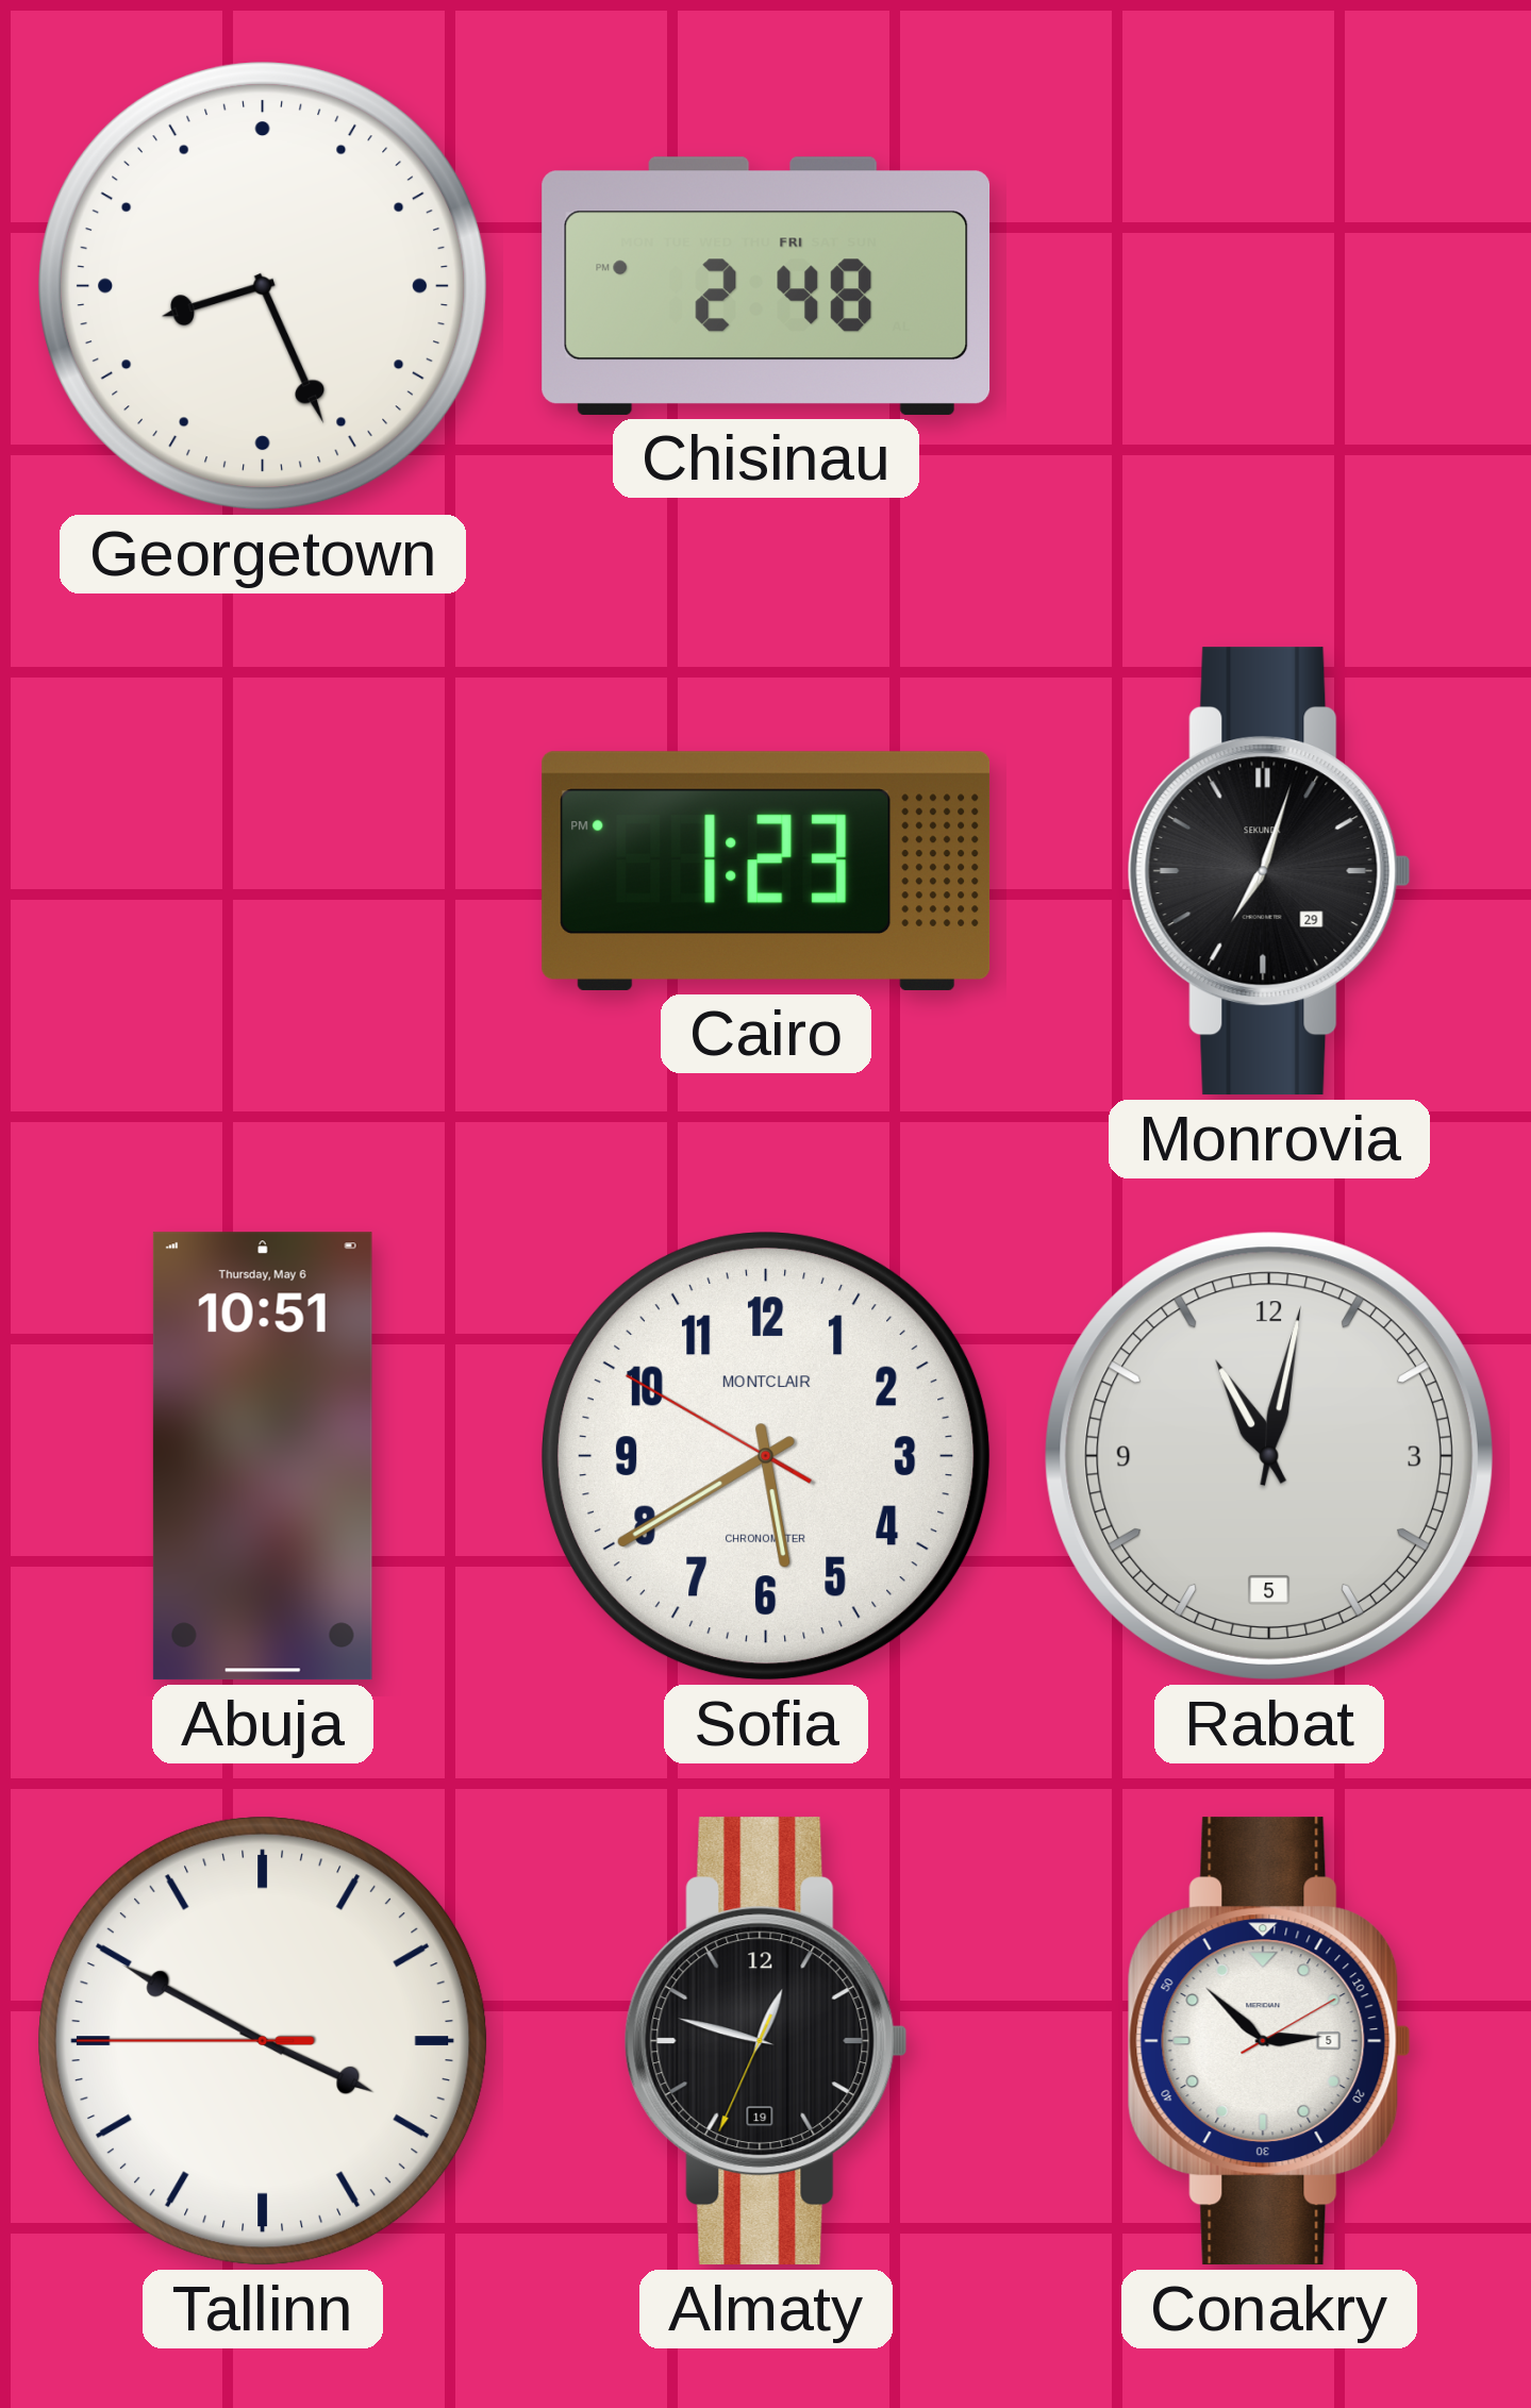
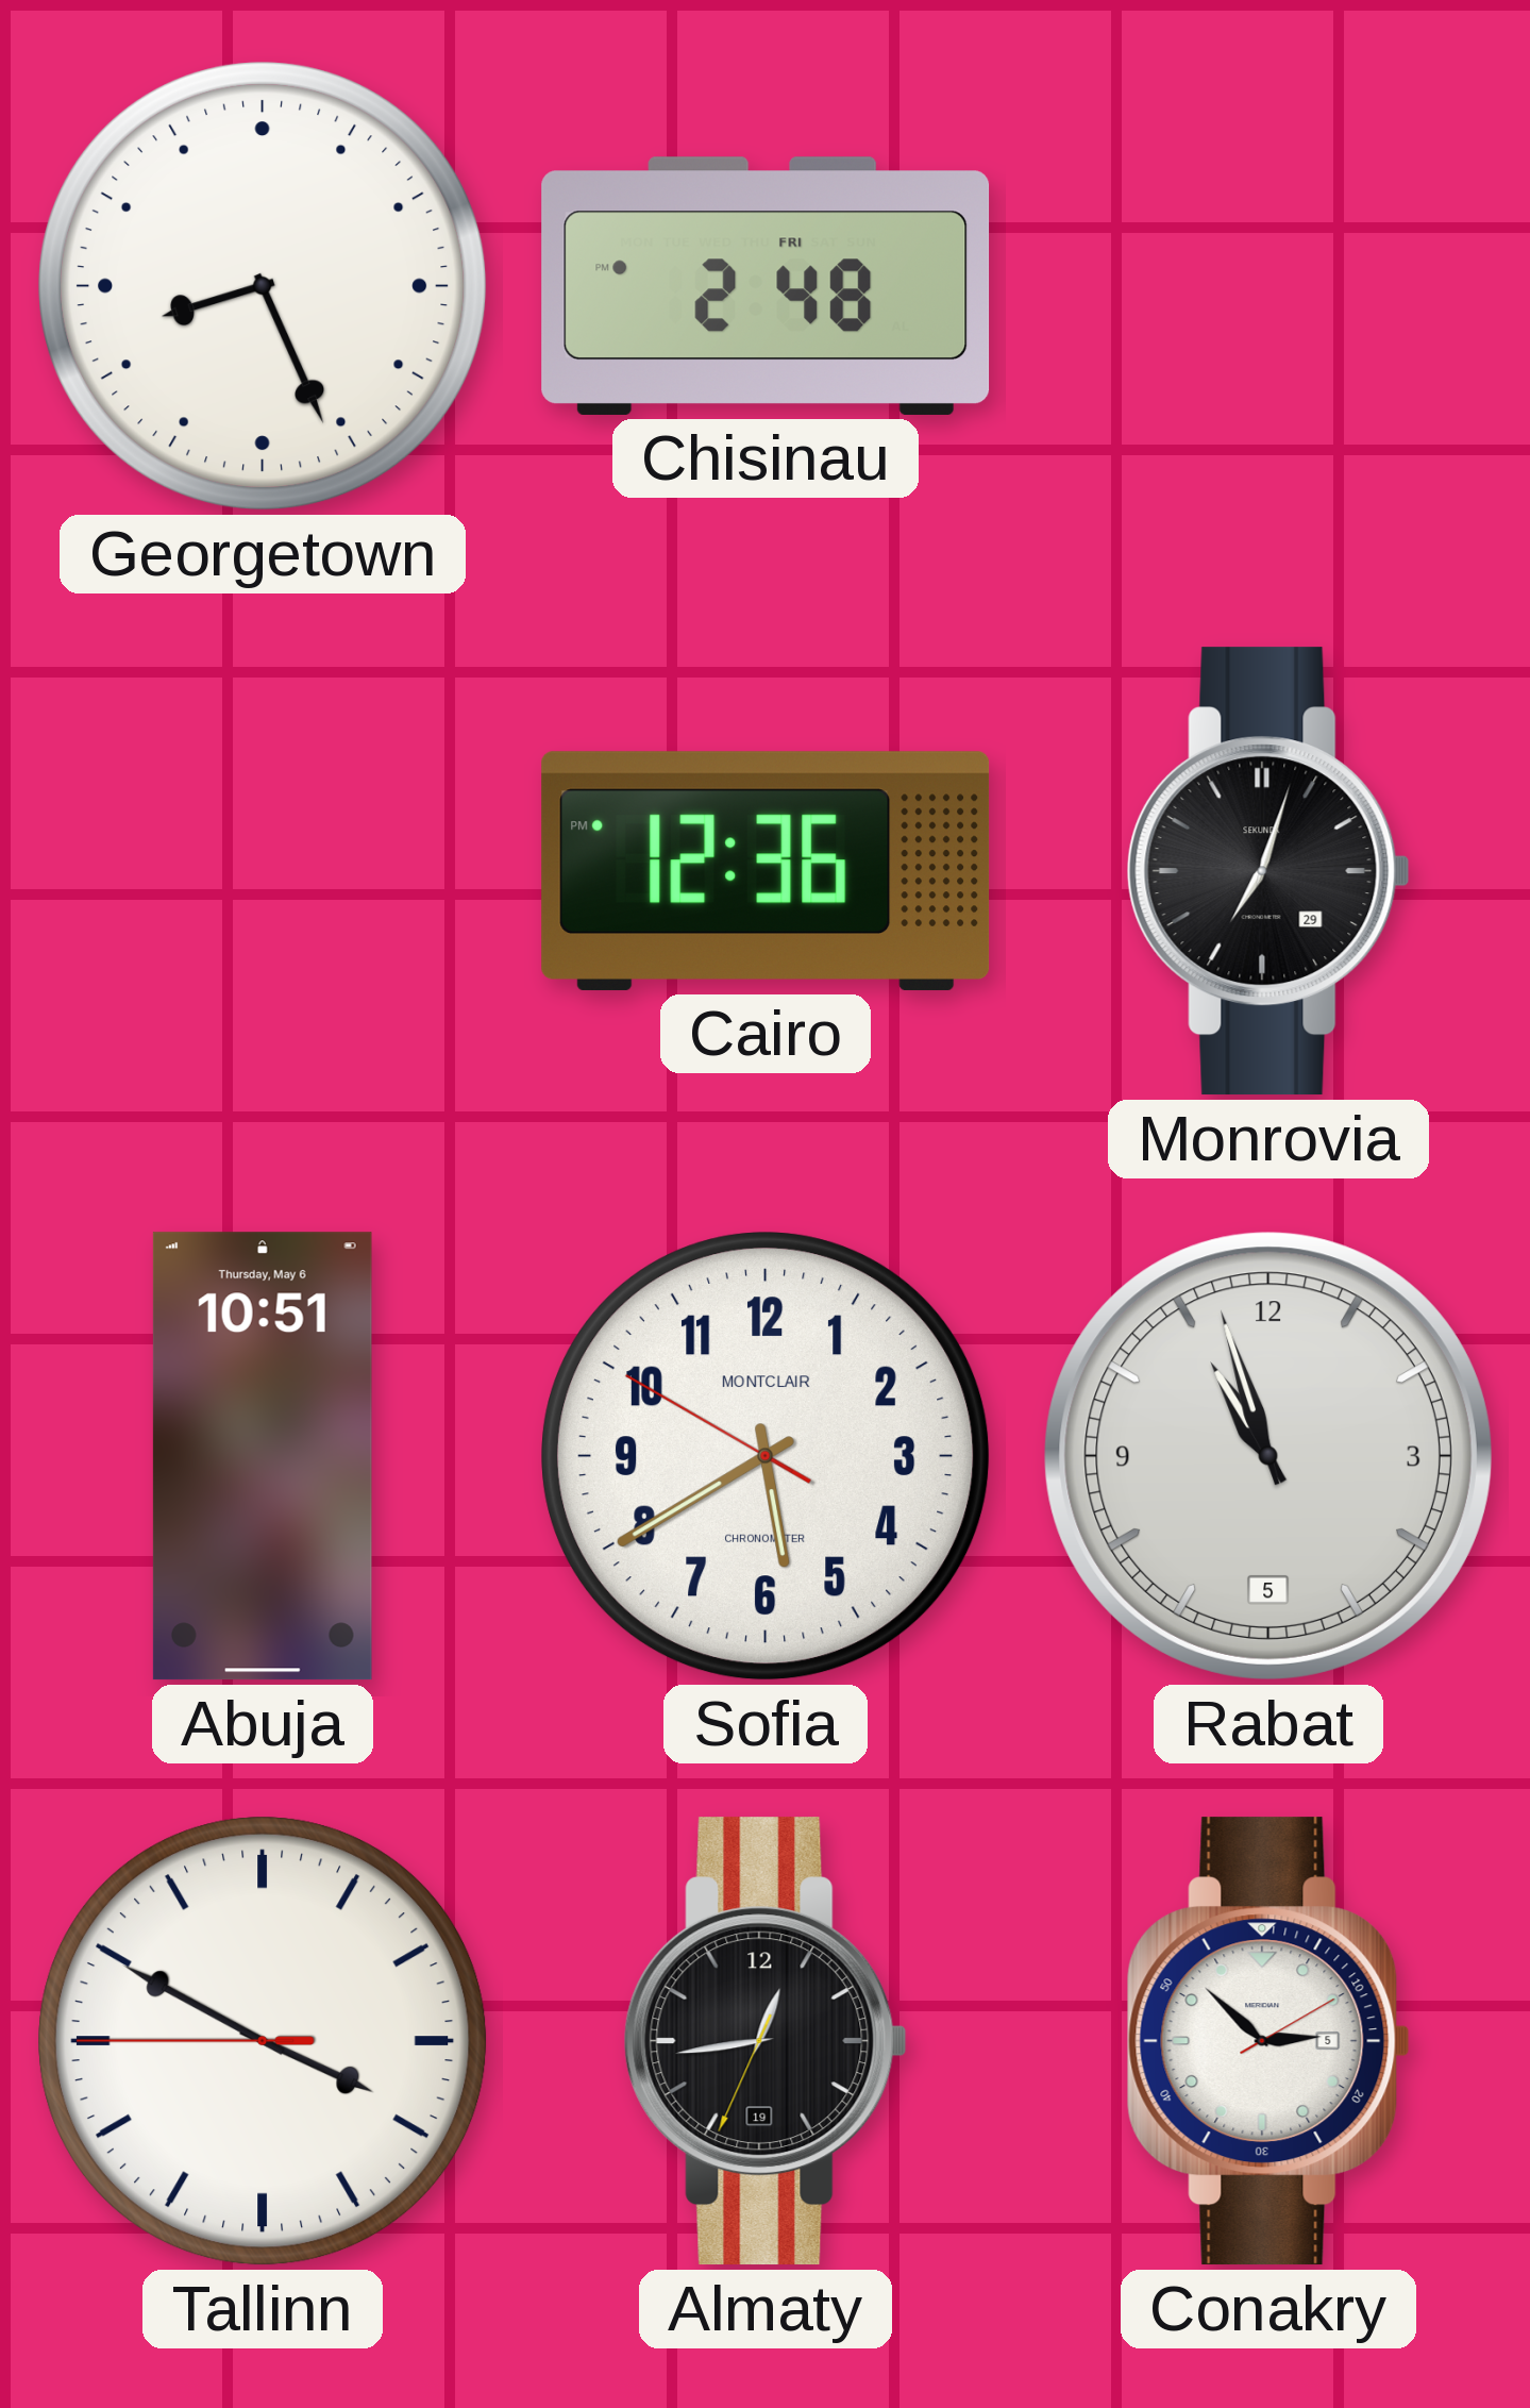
Cairo: 1:23 -> 12:36
Rabat: 11:02 -> 10:57
Almaty: 12:47 -> 12:43
